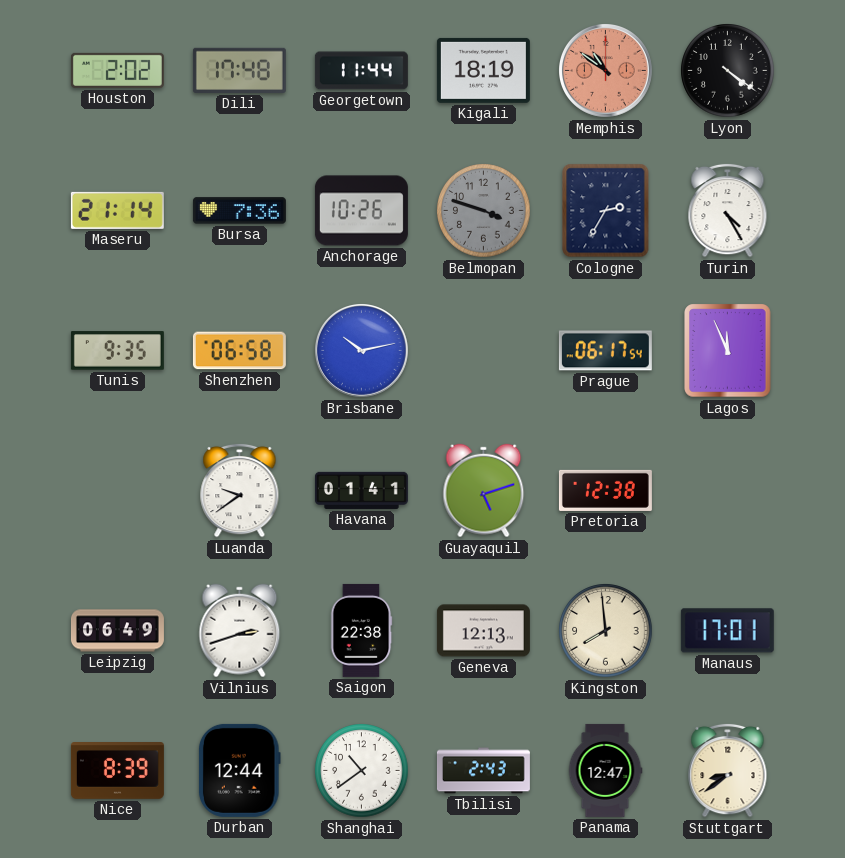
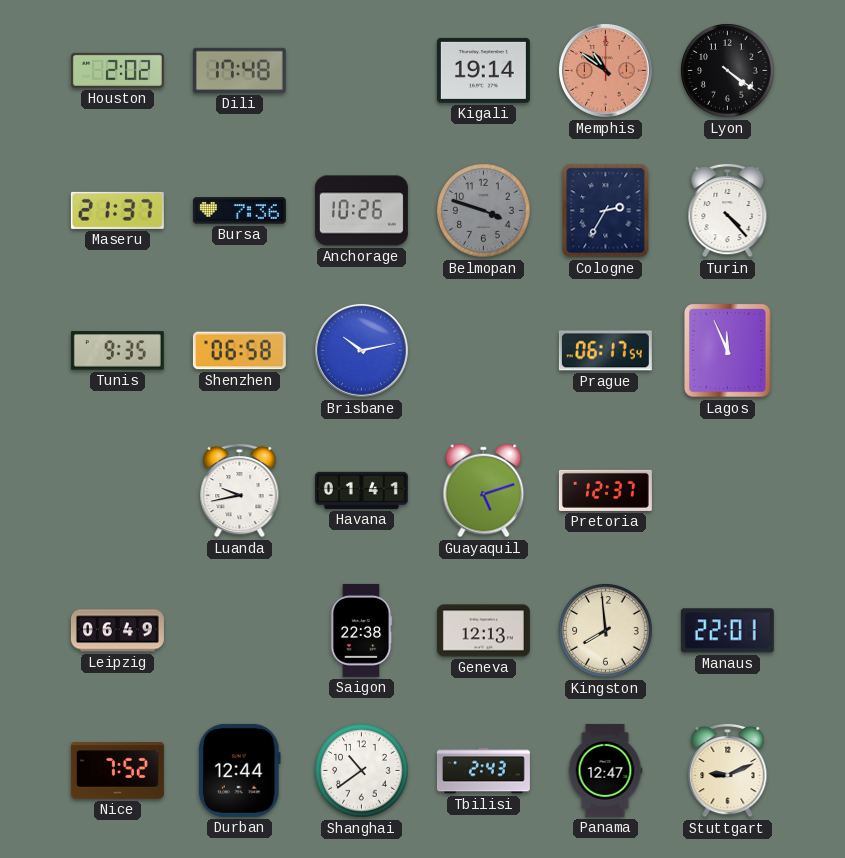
Georgetown: 11:44 -> none
Kigali: 18:19 -> 19:14
Maseru: 21:14 -> 21:37
Turin: 4:25 -> 4:23
Luanda: 9:39 -> 9:43
Pretoria: 12:38 -> 12:37
Vilnius: 2:42 -> none
Manaus: 17:01 -> 22:01
Nice: 8:39 -> 7:52
Stuttgart: 8:39 -> 9:11
